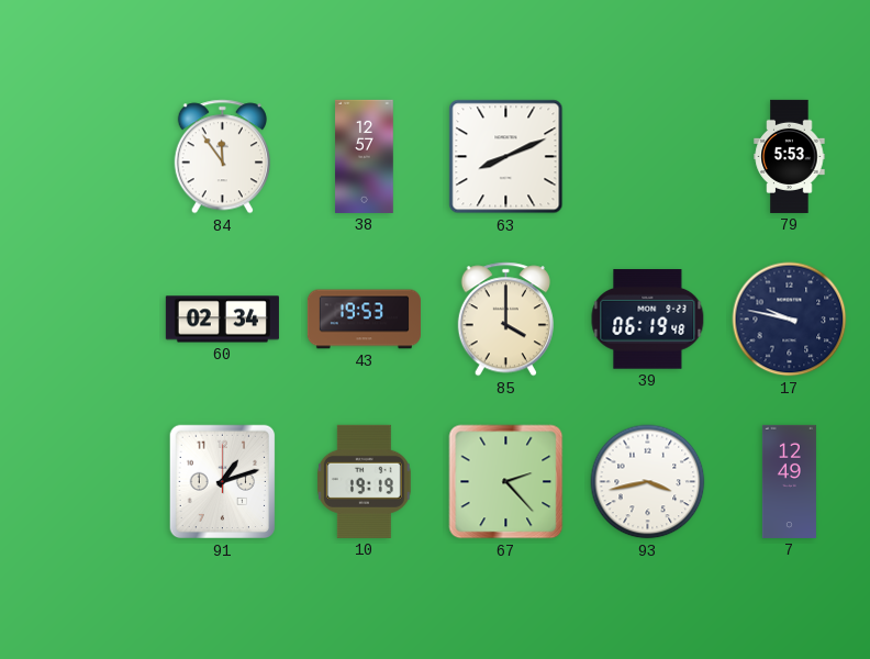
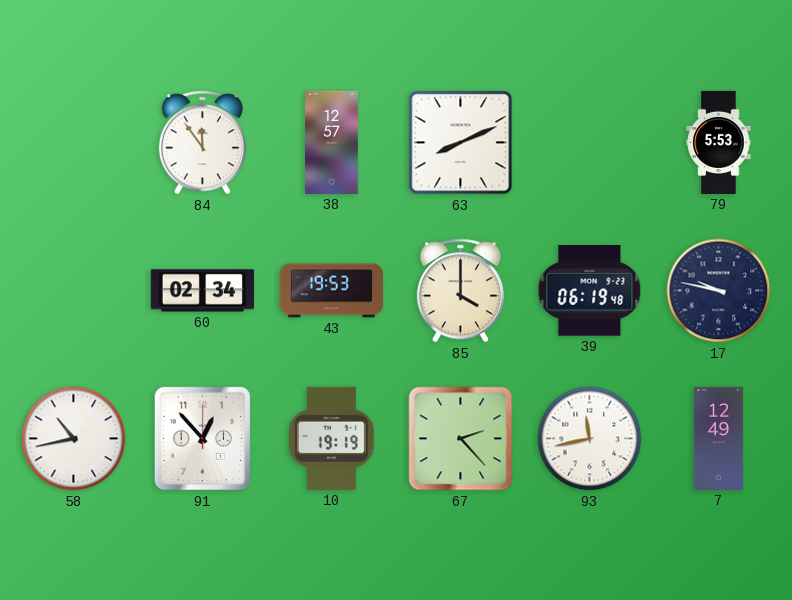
58: none -> 10:43
91: 1:12 -> 12:53
93: 3:43 -> 11:43
